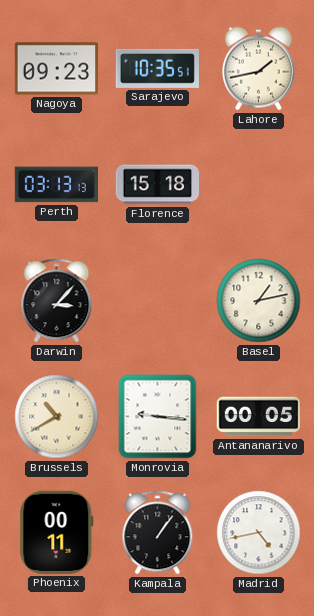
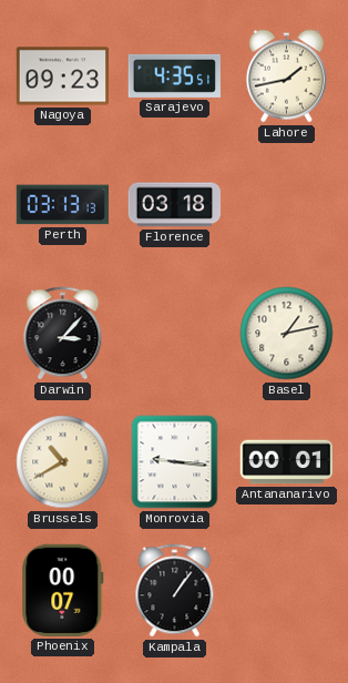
Sarajevo: 10:35 -> 4:35
Florence: 15:18 -> 03:18
Antananarivo: 00:05 -> 00:01
Phoenix: 00:11 -> 00:07
Madrid: 4:43 -> none
